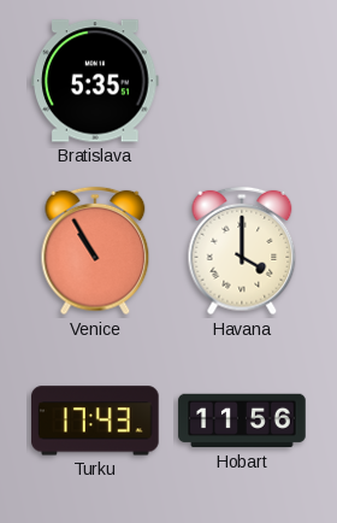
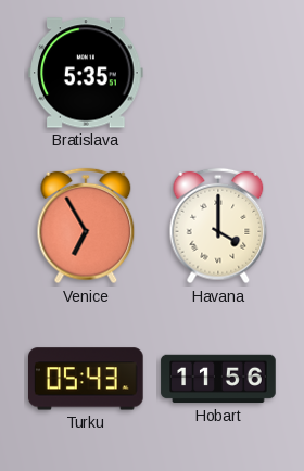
Venice: 10:55 -> 6:55
Turku: 17:43 -> 05:43
